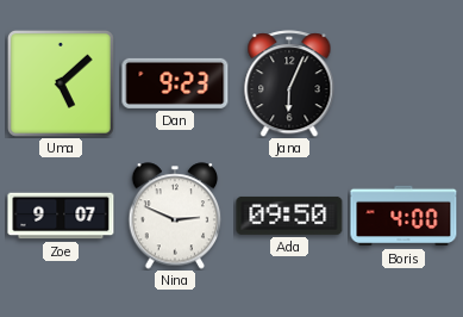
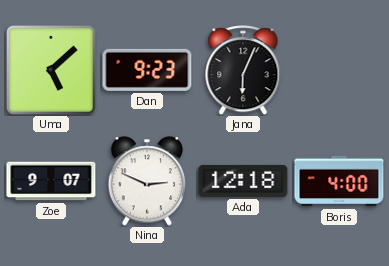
Ada: 09:50 -> 12:18
